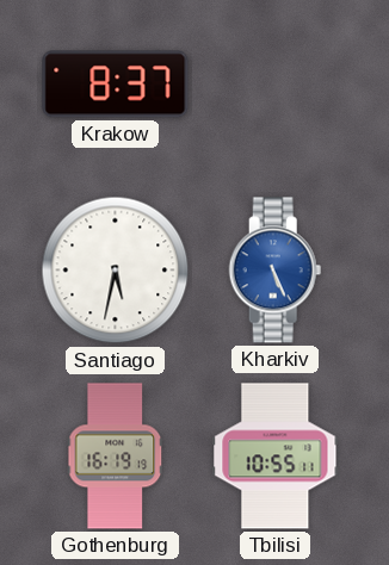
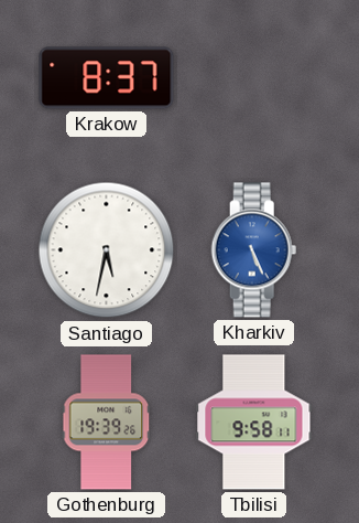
Gothenburg: 16:19 -> 19:39
Tbilisi: 10:55 -> 9:58
